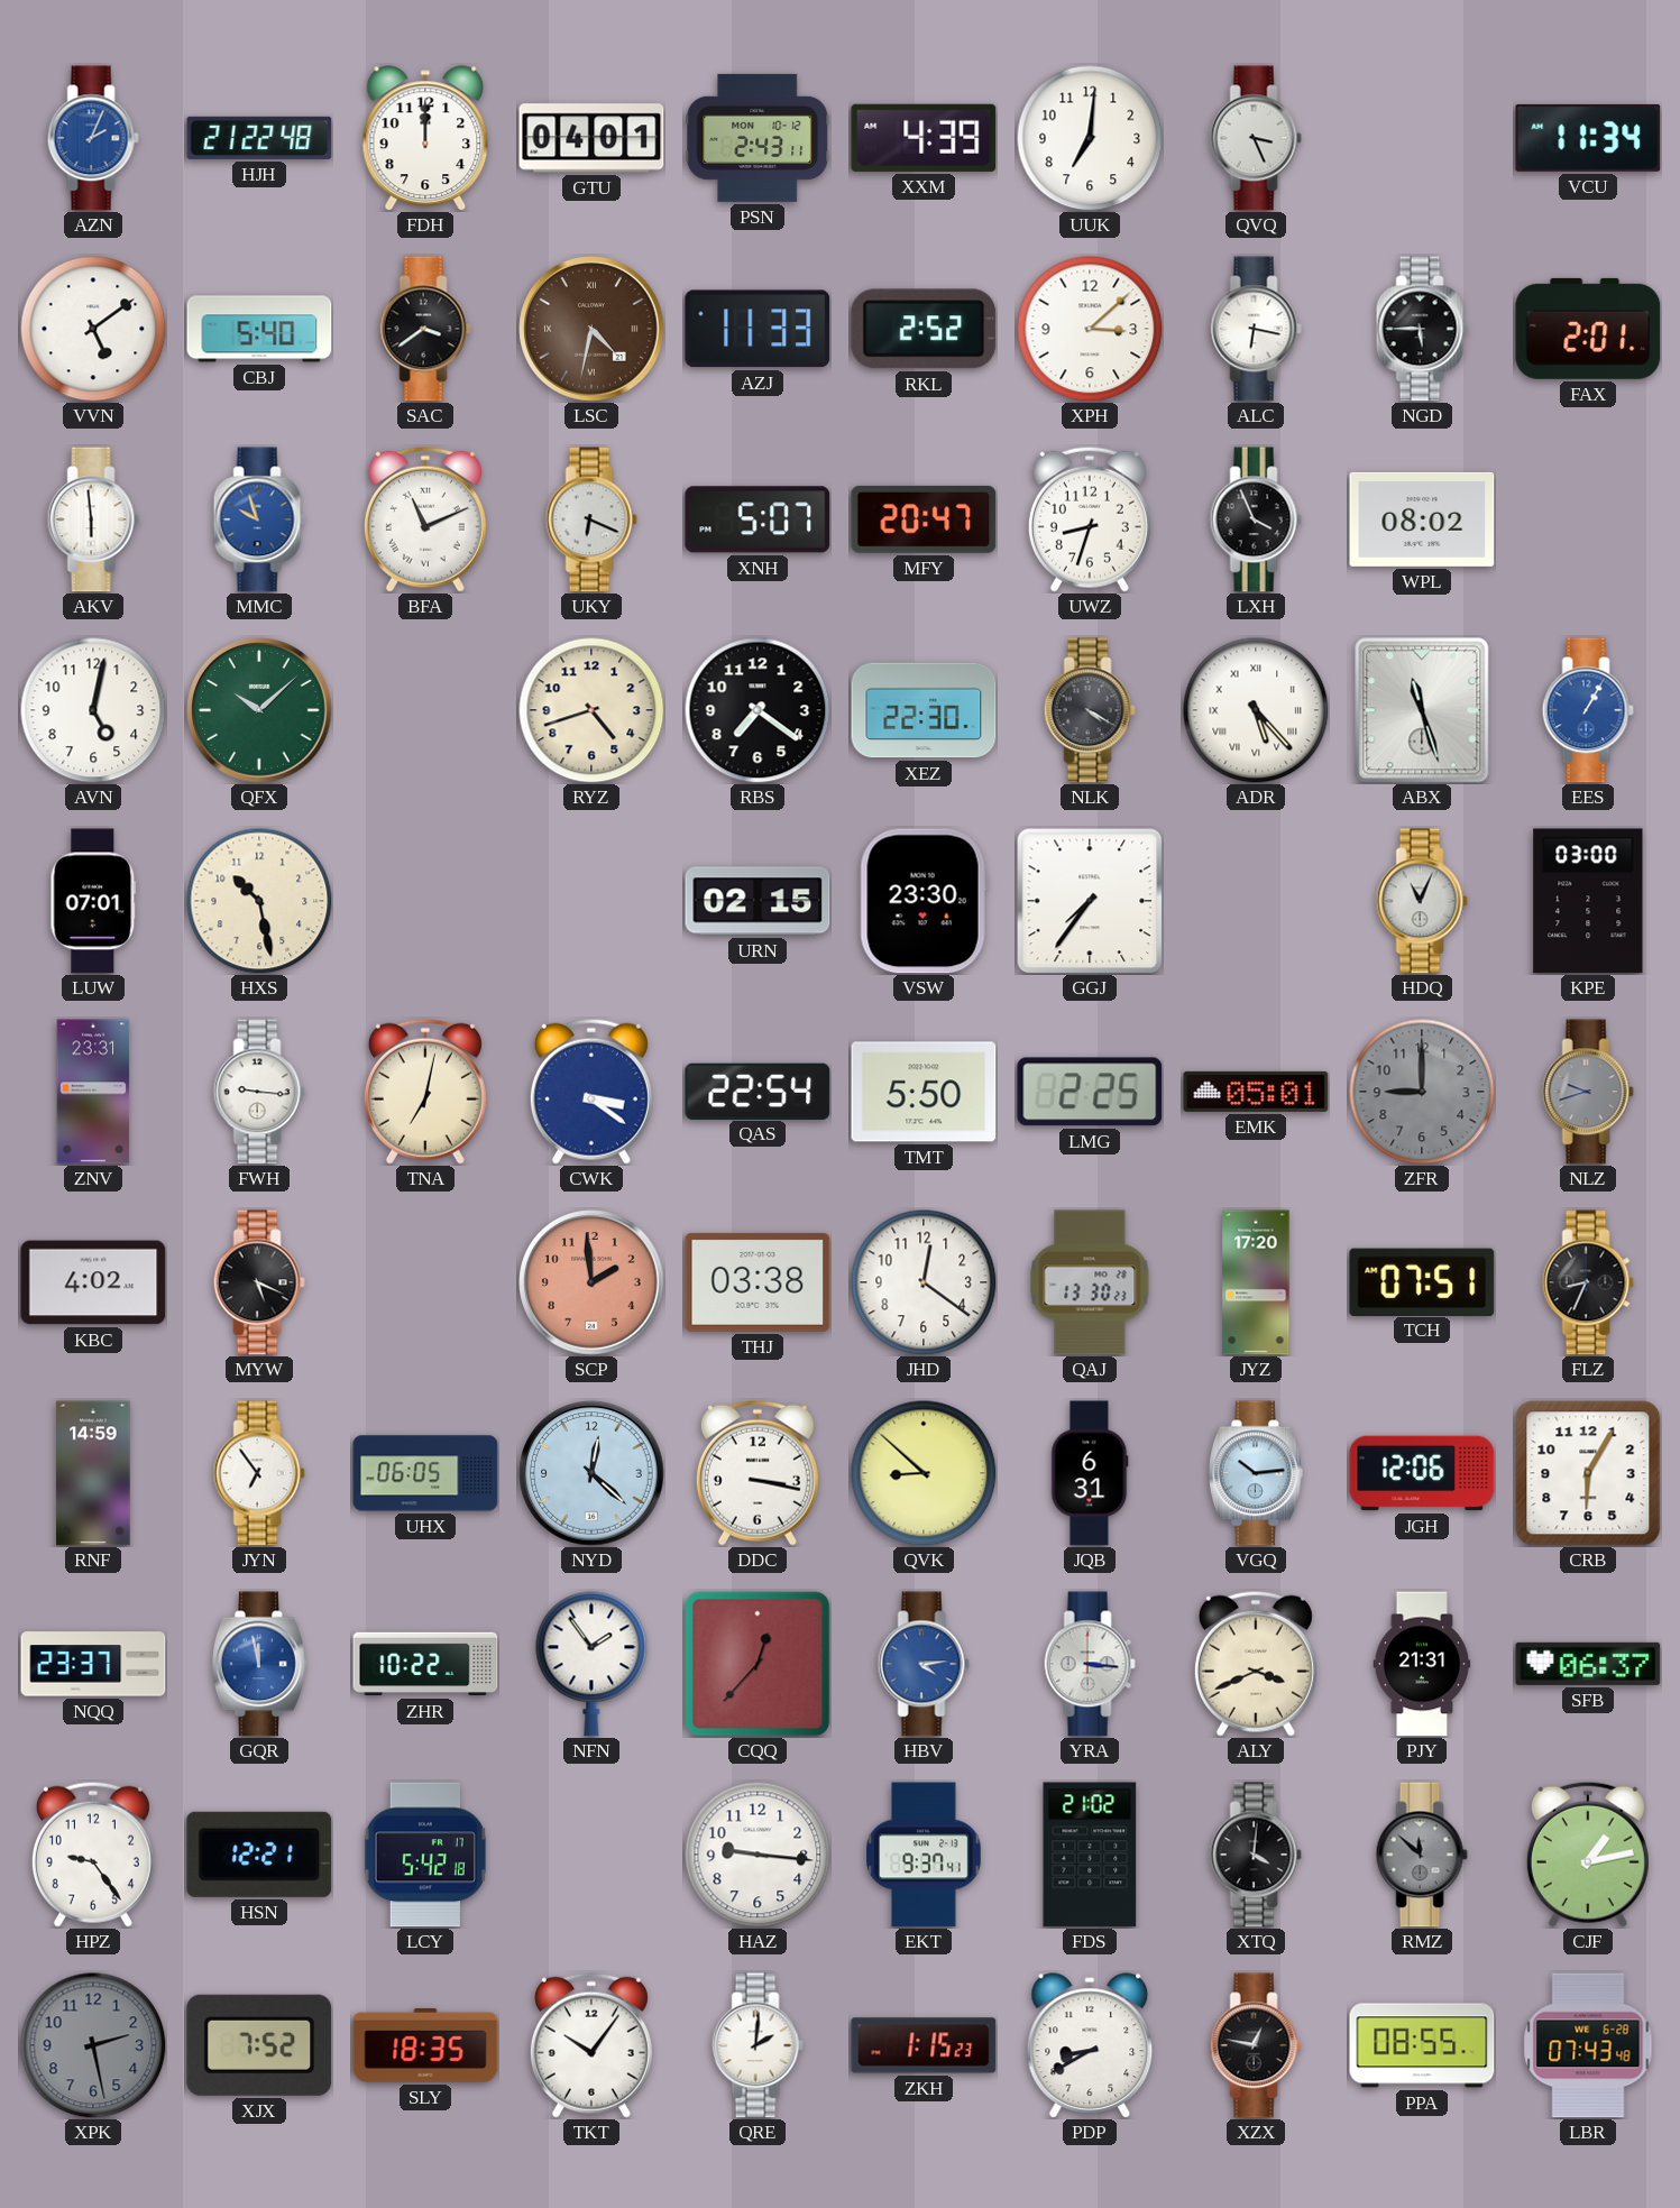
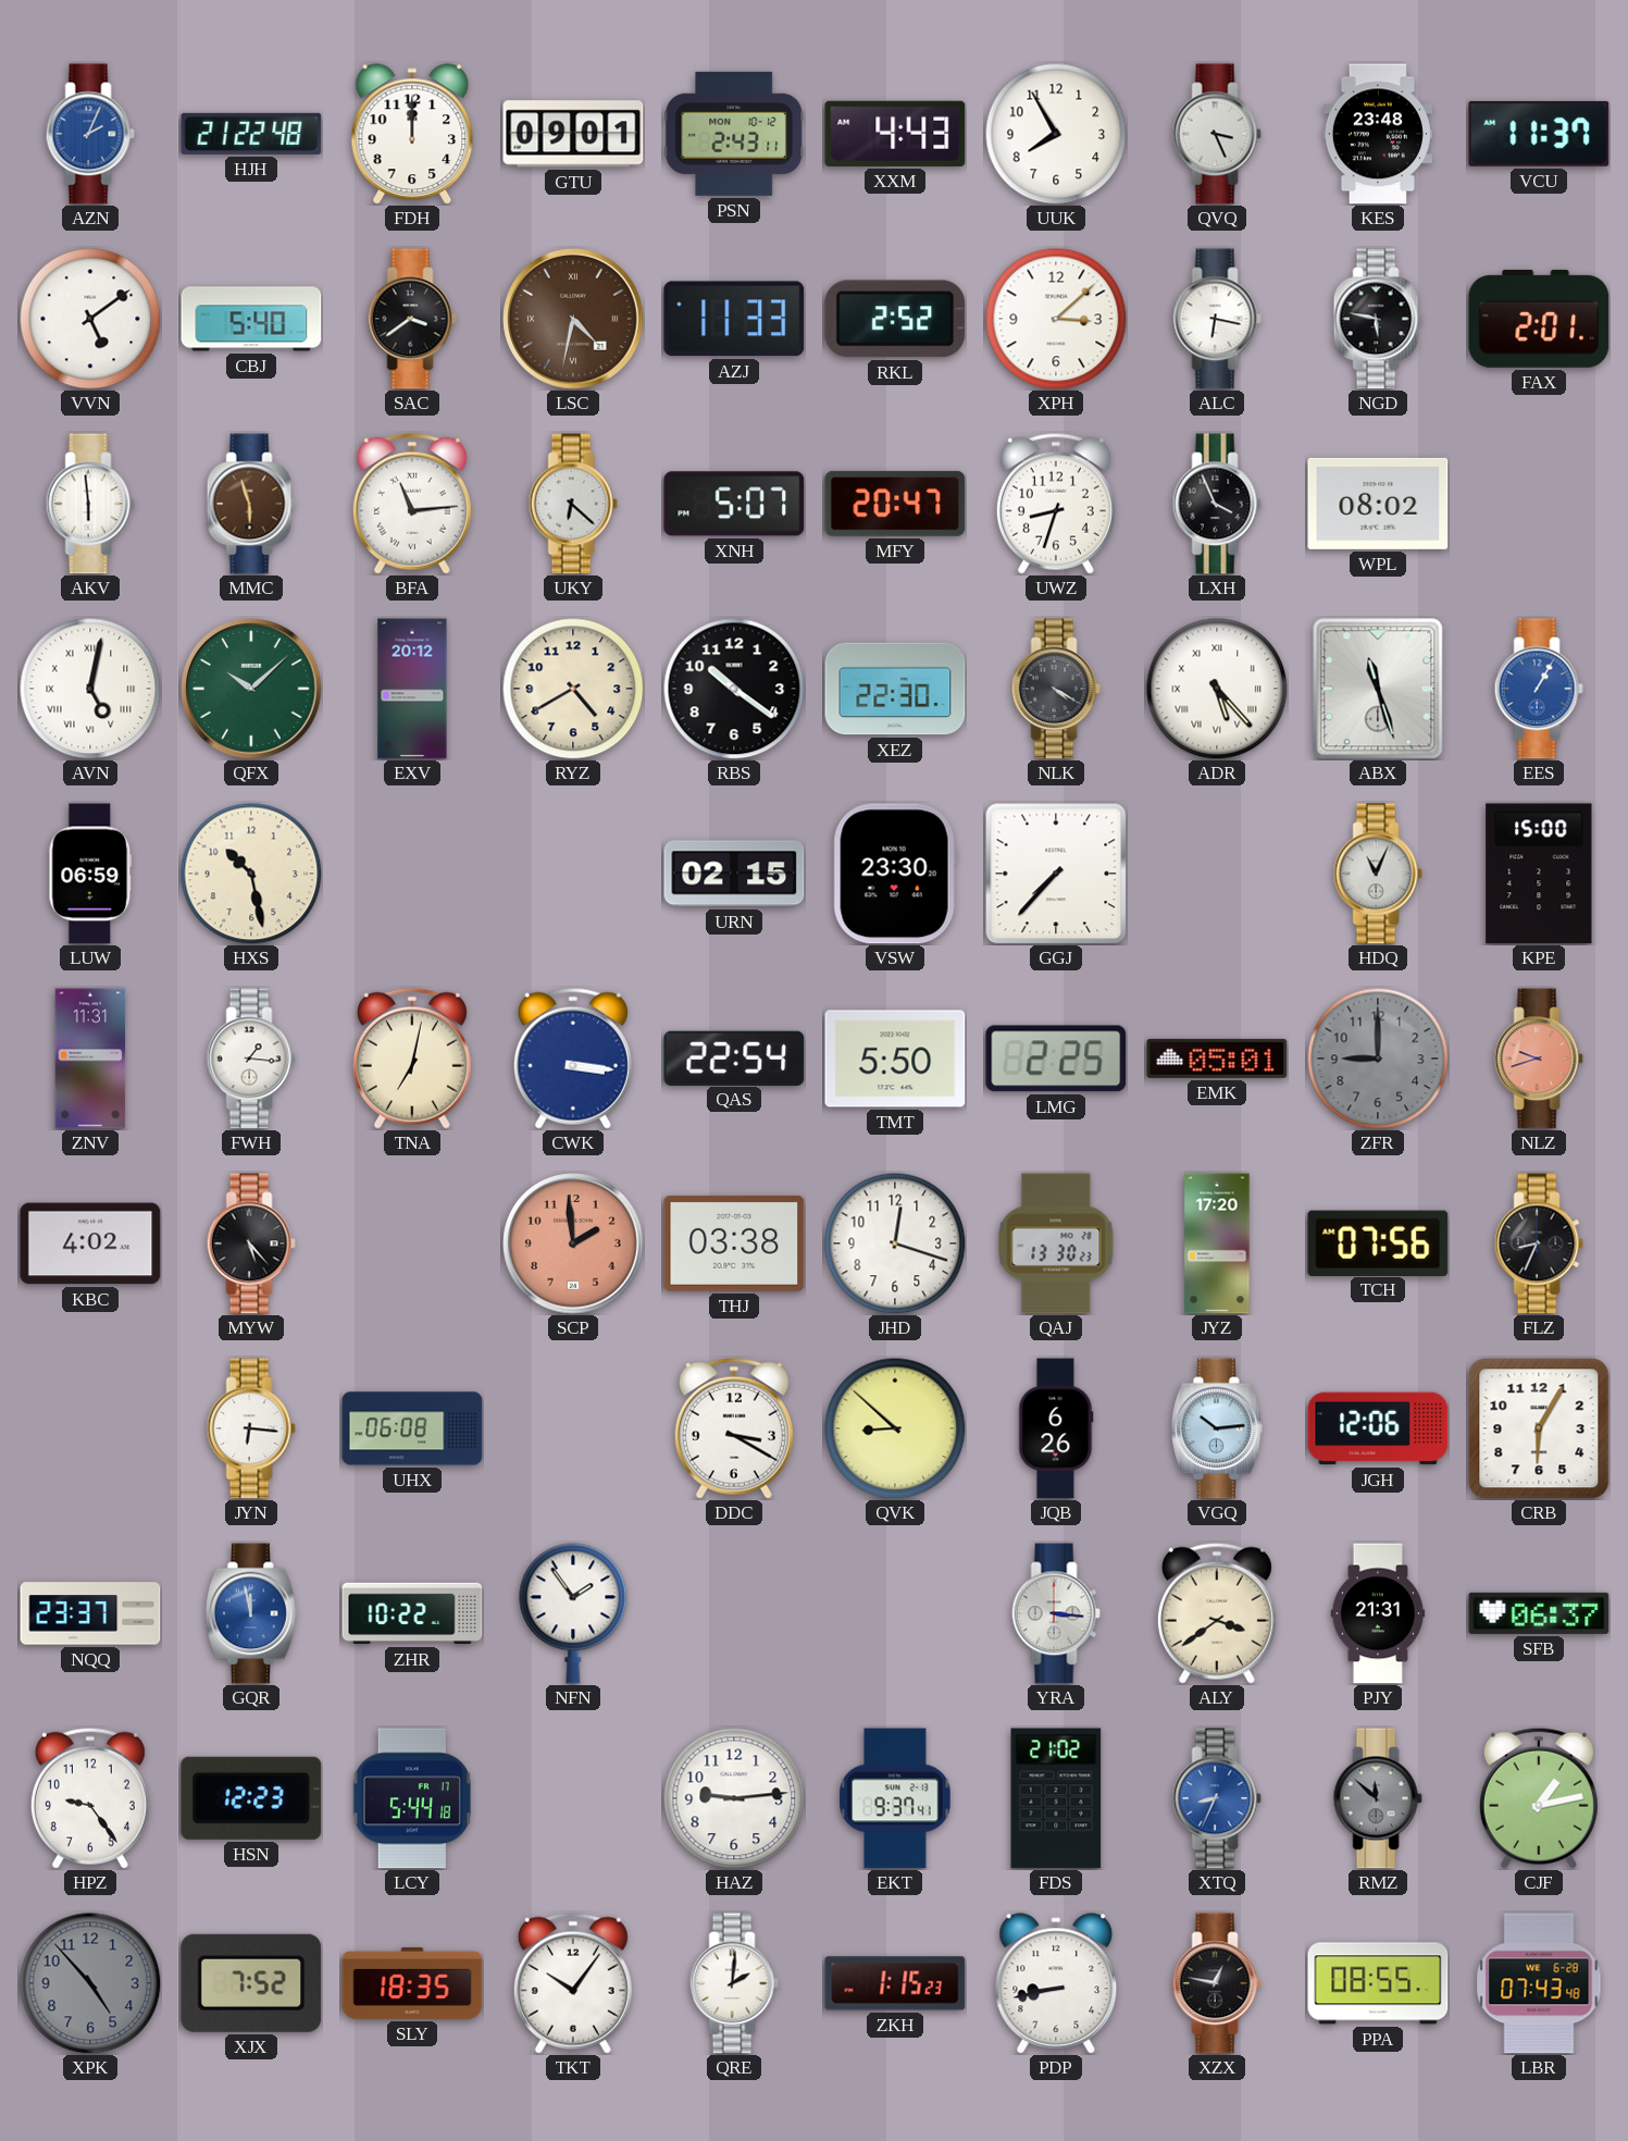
GTU: 04:01 -> 09:01
XXM: 4:39 -> 4:43
UUK: 7:01 -> 7:55
KES: none -> 23:48
VCU: 11:34 -> 11:37
NGD: 5:45 -> 5:47
MMC: 9:57 -> 5:57
MMC dial: blue -> brown
BFA: 11:11 -> 11:14
UKY: 6:19 -> 6:22
AVN numerals: Arabic -> Roman
EXV: none -> 20:12
RYZ: 4:42 -> 4:40
RBS: 7:21 -> 10:21
LUW: 07:01 -> 06:59
GGJ: 7:36 -> 7:37
KPE: 03:00 -> 15:00
ZNV: 23:31 -> 11:31
FWH: 9:16 -> 1:16
CWK: 3:21 -> 3:16
NLZ dial: grey -> salmon
MYW: 5:19 -> 5:23
JHD: 12:21 -> 12:18
TCH: 07:51 -> 07:56
RNF: 14:59 -> none
JYN: 6:54 -> 6:16
UHX: 06:05 -> 06:08
NYD: 12:22 -> none
DDC: 3:17 -> 3:20
JQB: 6:31 -> 6:26
CQQ: 12:37 -> none
HBV: 4:14 -> none
ALY: 3:41 -> 3:39
HSN: 12:21 -> 12:23
LCY: 5:42 -> 5:44
HAZ: 9:16 -> 9:14
XTQ: 4:01 -> 8:34
XTQ dial: black -> blue
XPK: 2:28 -> 4:53
PDP: 8:40 -> 8:43
